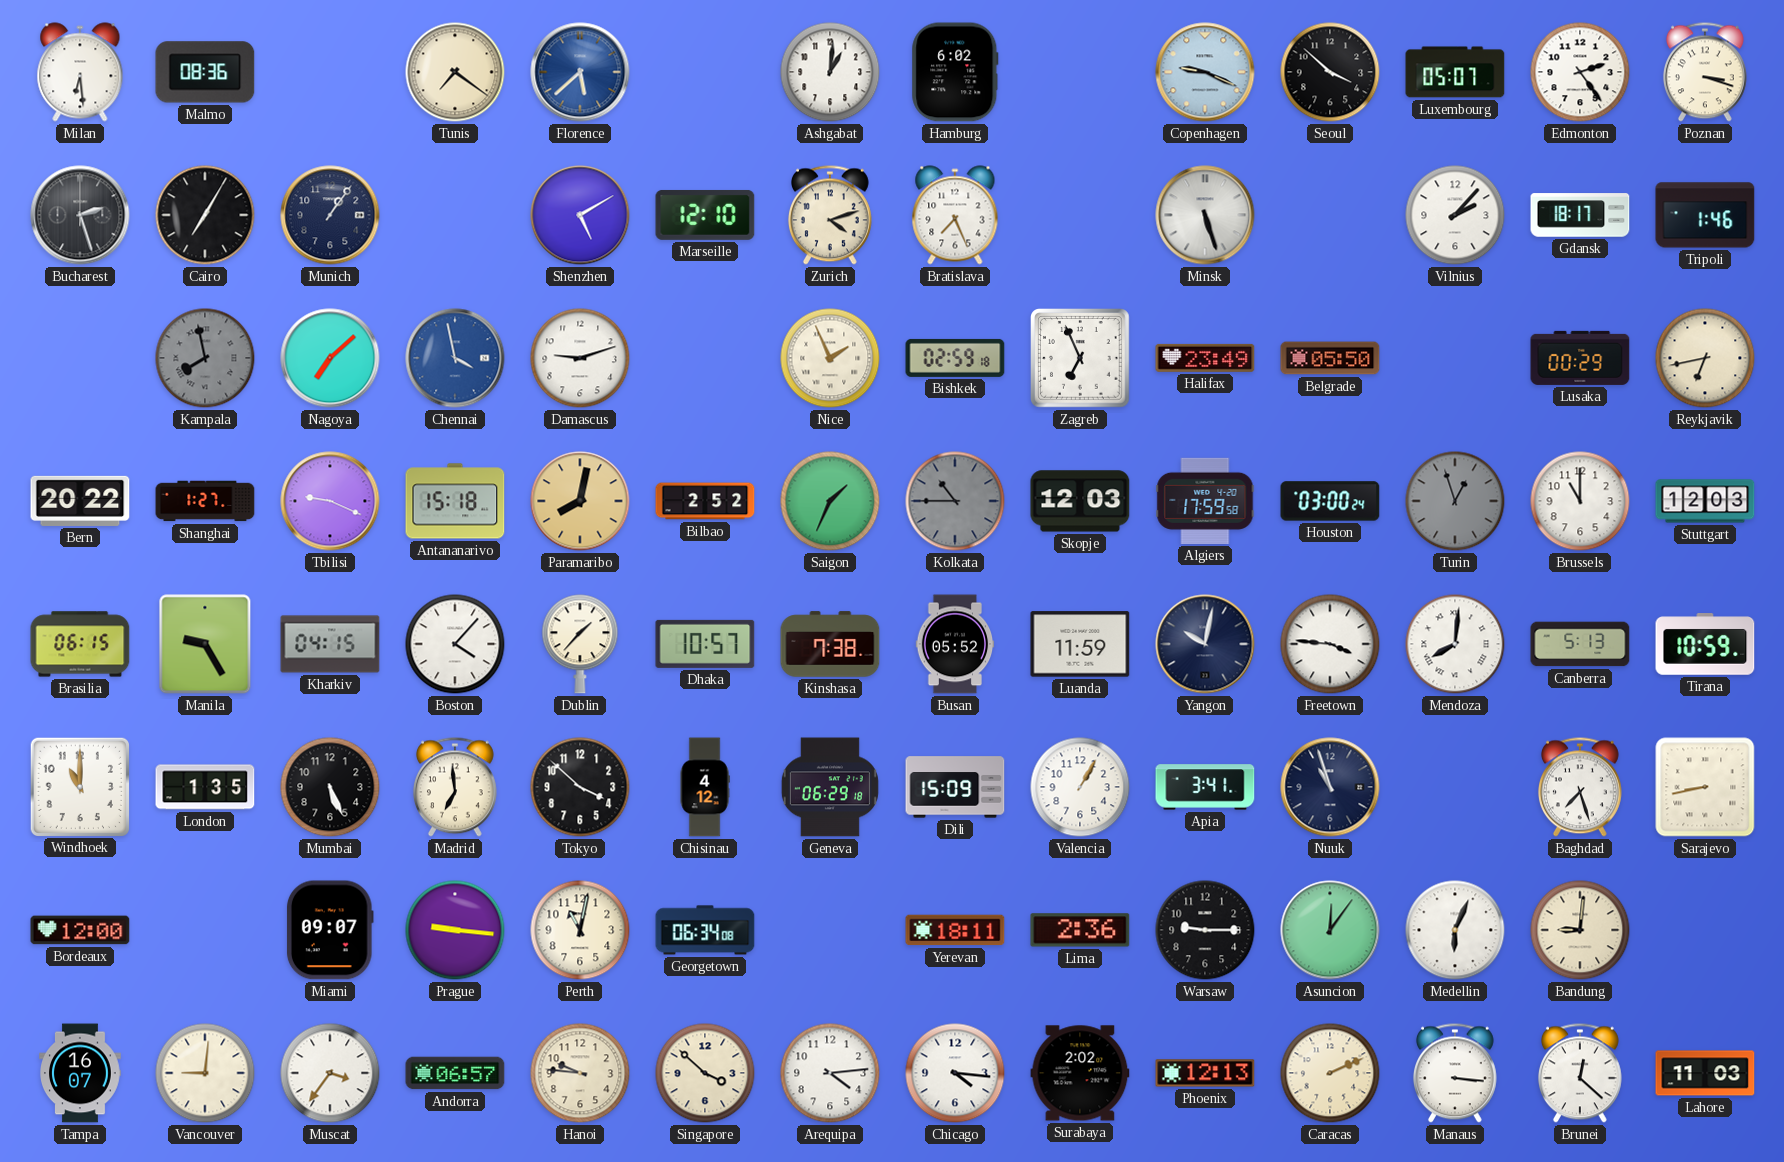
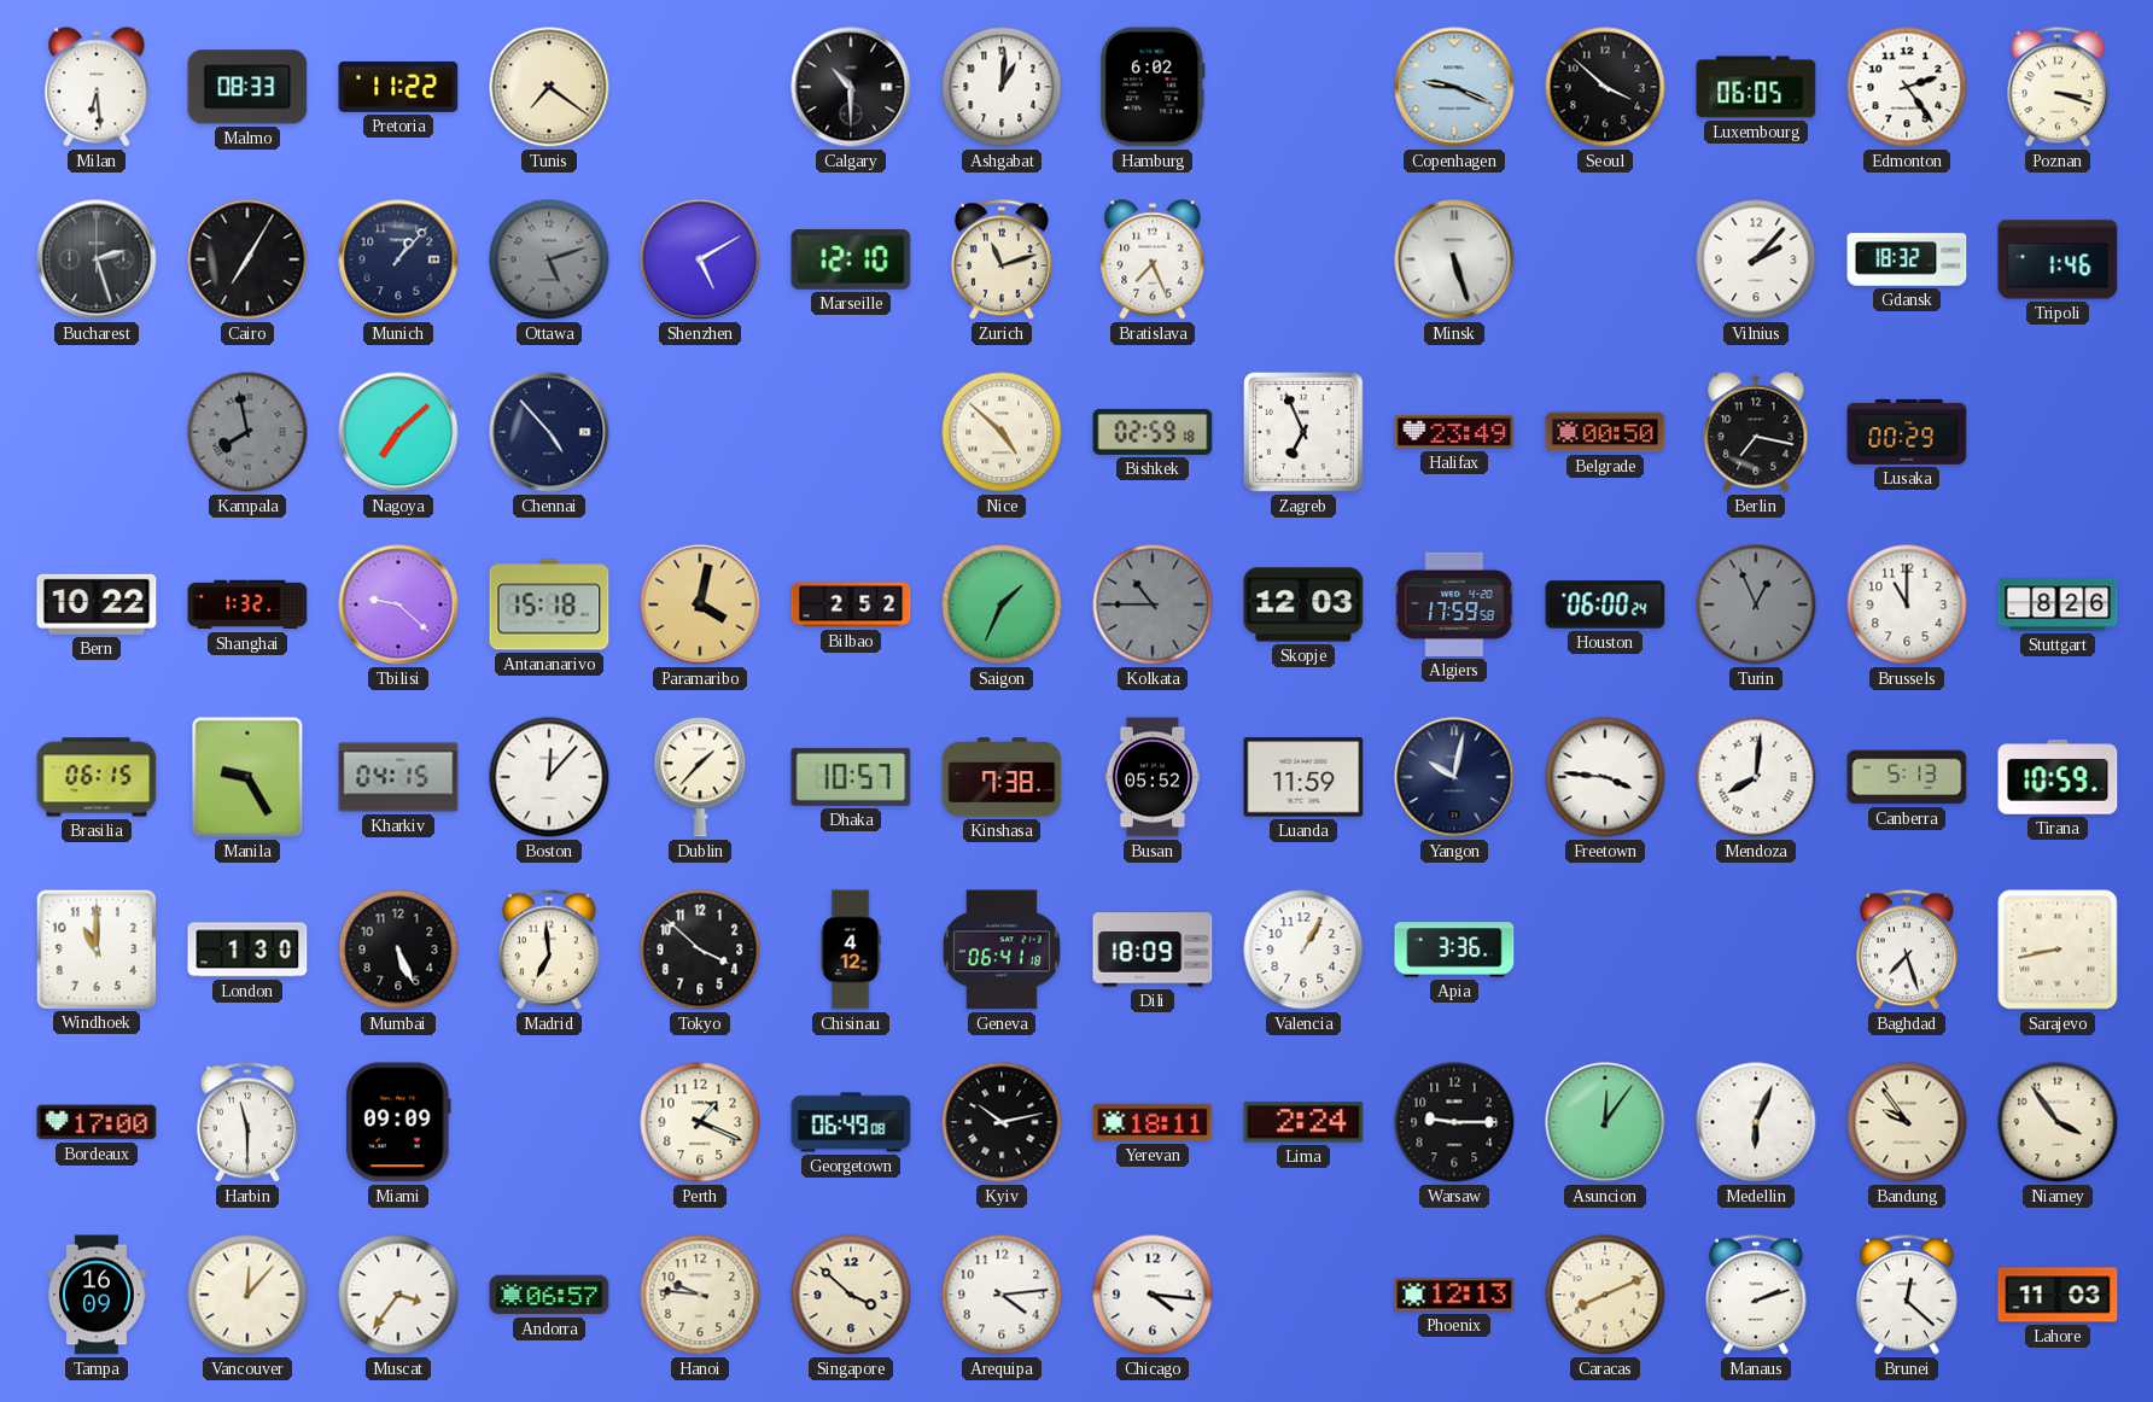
Malmo: 08:36 -> 08:33
Pretoria: none -> 11:22
Florence: 5:38 -> none
Calgary: none -> 10:30
Luxembourg: 05:07 -> 06:05
Munich: 1:06 -> 1:07
Ottawa: none -> 5:12
Zurich: 4:12 -> 11:12
Gdansk: 18:17 -> 18:32
Chennai: 3:58 -> 4:53
Chennai dial: blue -> navy
Damascus: 9:12 -> none
Nice: 1:56 -> 4:52
Belgrade: 05:50 -> 00:50
Berlin: none -> 7:17
Reykjavik: 6:43 -> none
Bern: 20:22 -> 10:22
Shanghai: 1:27 -> 1:32
Tbilisi: 9:19 -> 9:22
Paramaribo: 8:02 -> 4:02
Houston: 03:00 -> 06:00
Turin: 12:57 -> 12:56
Stuttgart: 12:03 -> 8:26
Boston: 4:07 -> 12:07
London: 1:35 -> 1:30
Geneva: 06:29 -> 06:41
Dili: 15:09 -> 18:09
Apia: 3:41 -> 3:36
Nuuk: 10:57 -> none
Bordeaux: 12:00 -> 17:00
Harbin: none -> 11:30
Miami: 09:07 -> 09:09
Prague: 9:16 -> none
Perth: 11:02 -> 1:19
Georgetown: 06:34 -> 06:49
Kyiv: none -> 10:13
Lima: 2:36 -> 2:24
Bandung: 9:01 -> 9:54
Niamey: none -> 3:54
Tampa: 16:07 -> 16:09
Vancouver: 9:01 -> 12:07
Surabaya: 2:02 -> none
Caracas: 2:11 -> 8:11
Manaus: 3:16 -> 2:12
